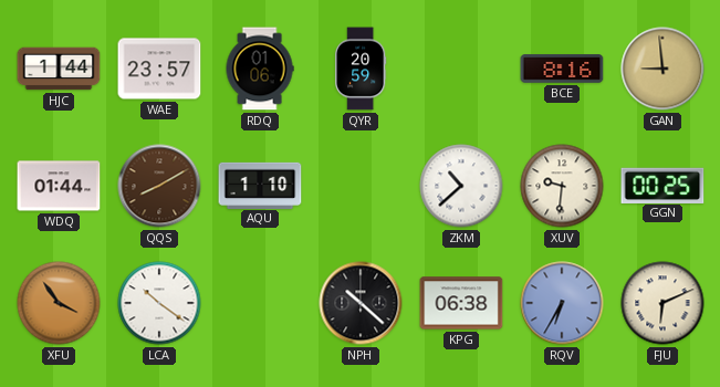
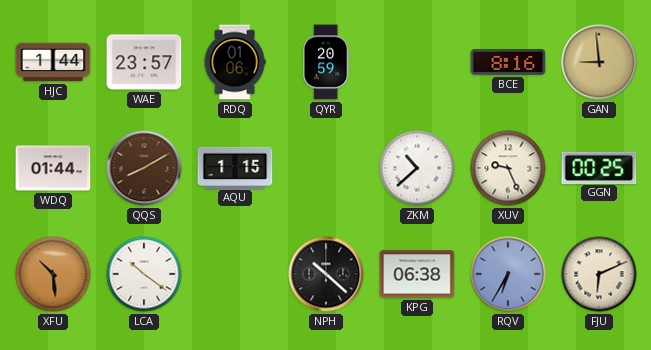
AQU: 1:10 -> 1:15
XUV: 9:31 -> 9:26
XFU: 3:54 -> 10:29
